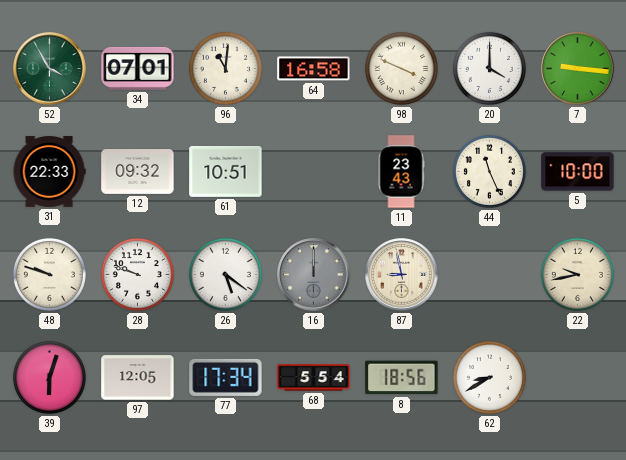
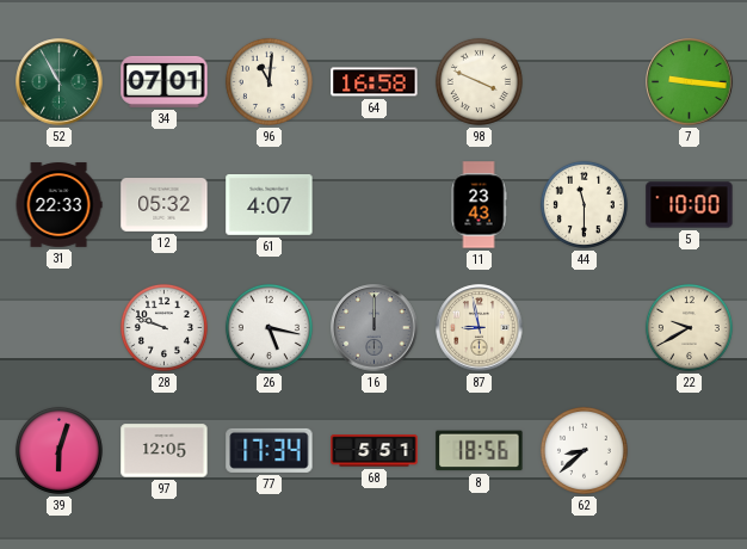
52: 3:55 -> 10:55
20: 4:00 -> none
12: 09:32 -> 05:32
61: 10:51 -> 4:07
44: 11:26 -> 11:30
48: 9:48 -> none
26: 5:21 -> 5:17
22: 9:43 -> 9:40
68: 5:54 -> 5:51
62: 8:40 -> 8:38
